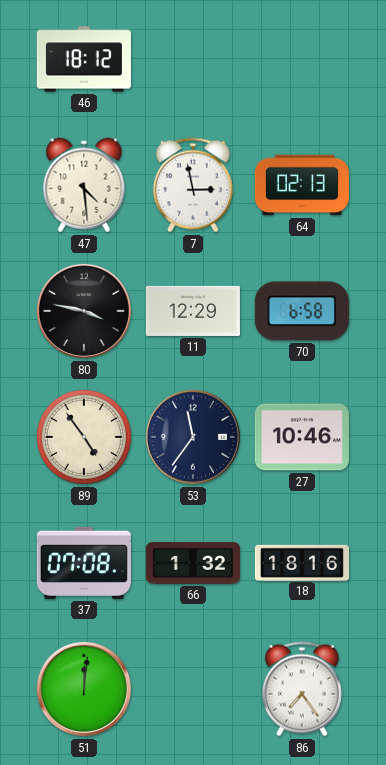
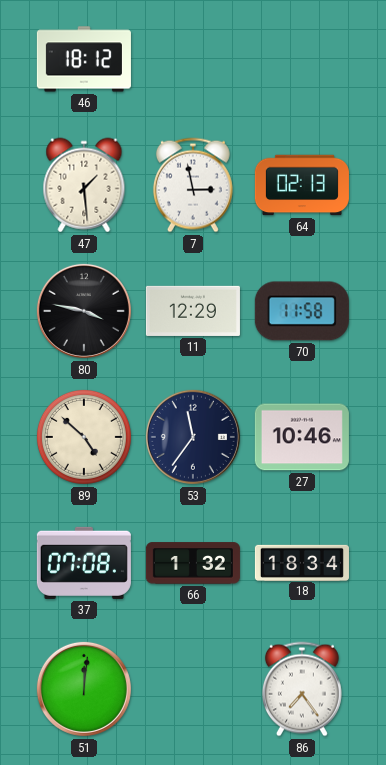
47: 4:29 -> 1:29
70: 6:58 -> 11:58
89: 4:54 -> 4:52
18: 18:16 -> 18:34
